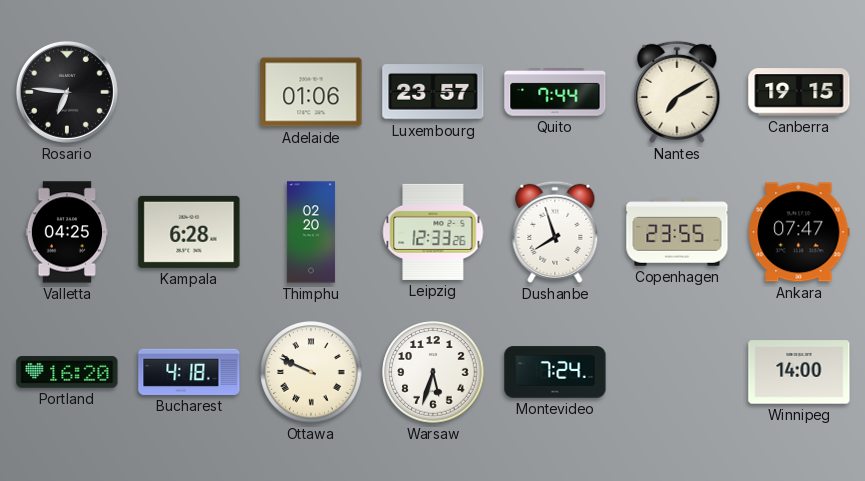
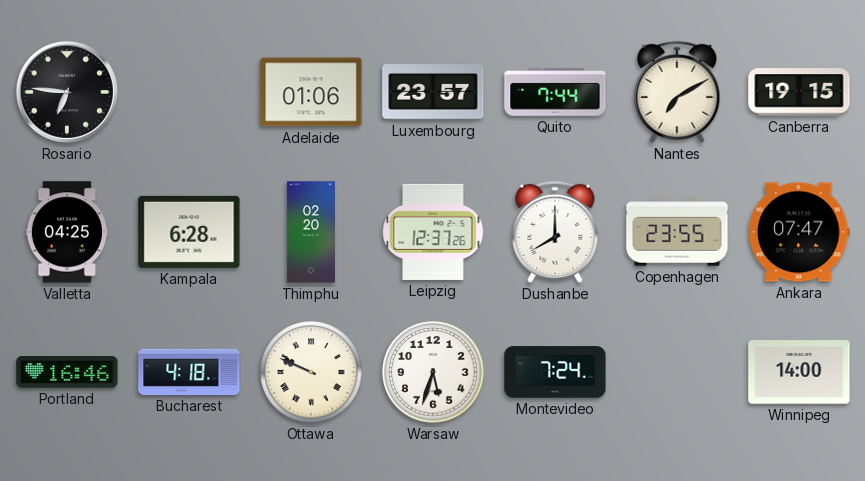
Leipzig: 12:33 -> 12:37
Dushanbe: 7:57 -> 8:00
Portland: 16:20 -> 16:46
